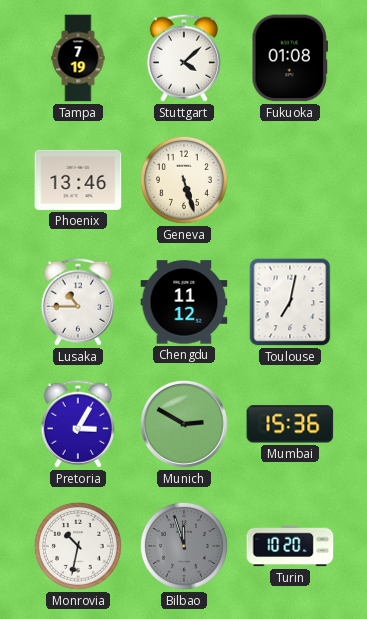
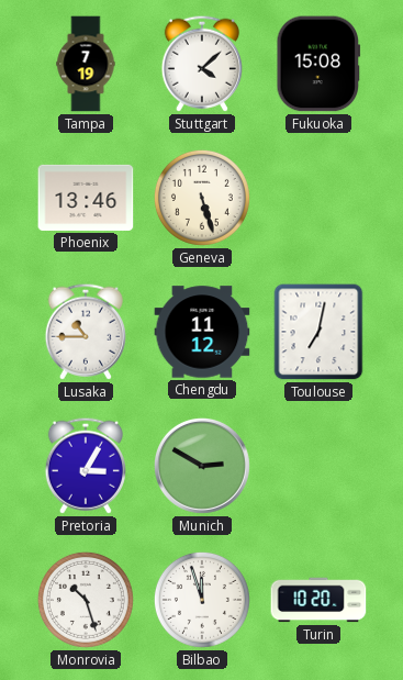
Fukuoka: 01:08 -> 15:08
Mumbai: 15:36 -> none
Monrovia: 10:32 -> 10:27
Bilbao dial: grey -> white
